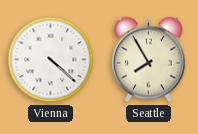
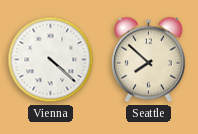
Seattle: 7:55 -> 7:52
